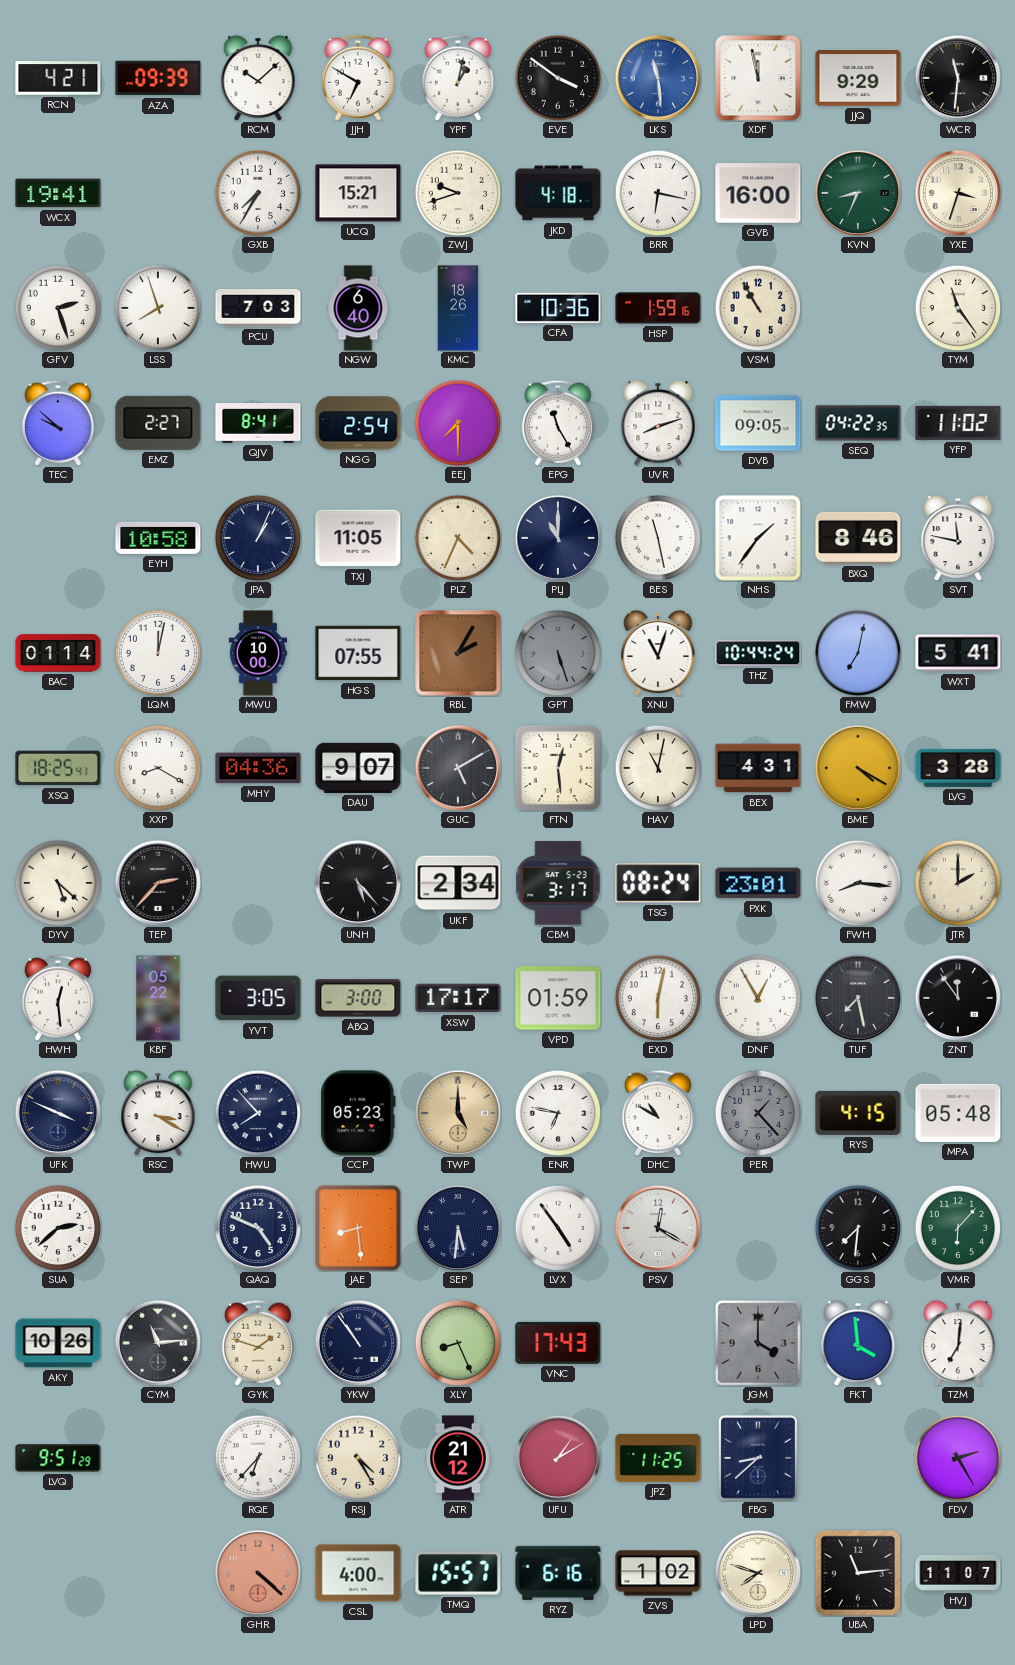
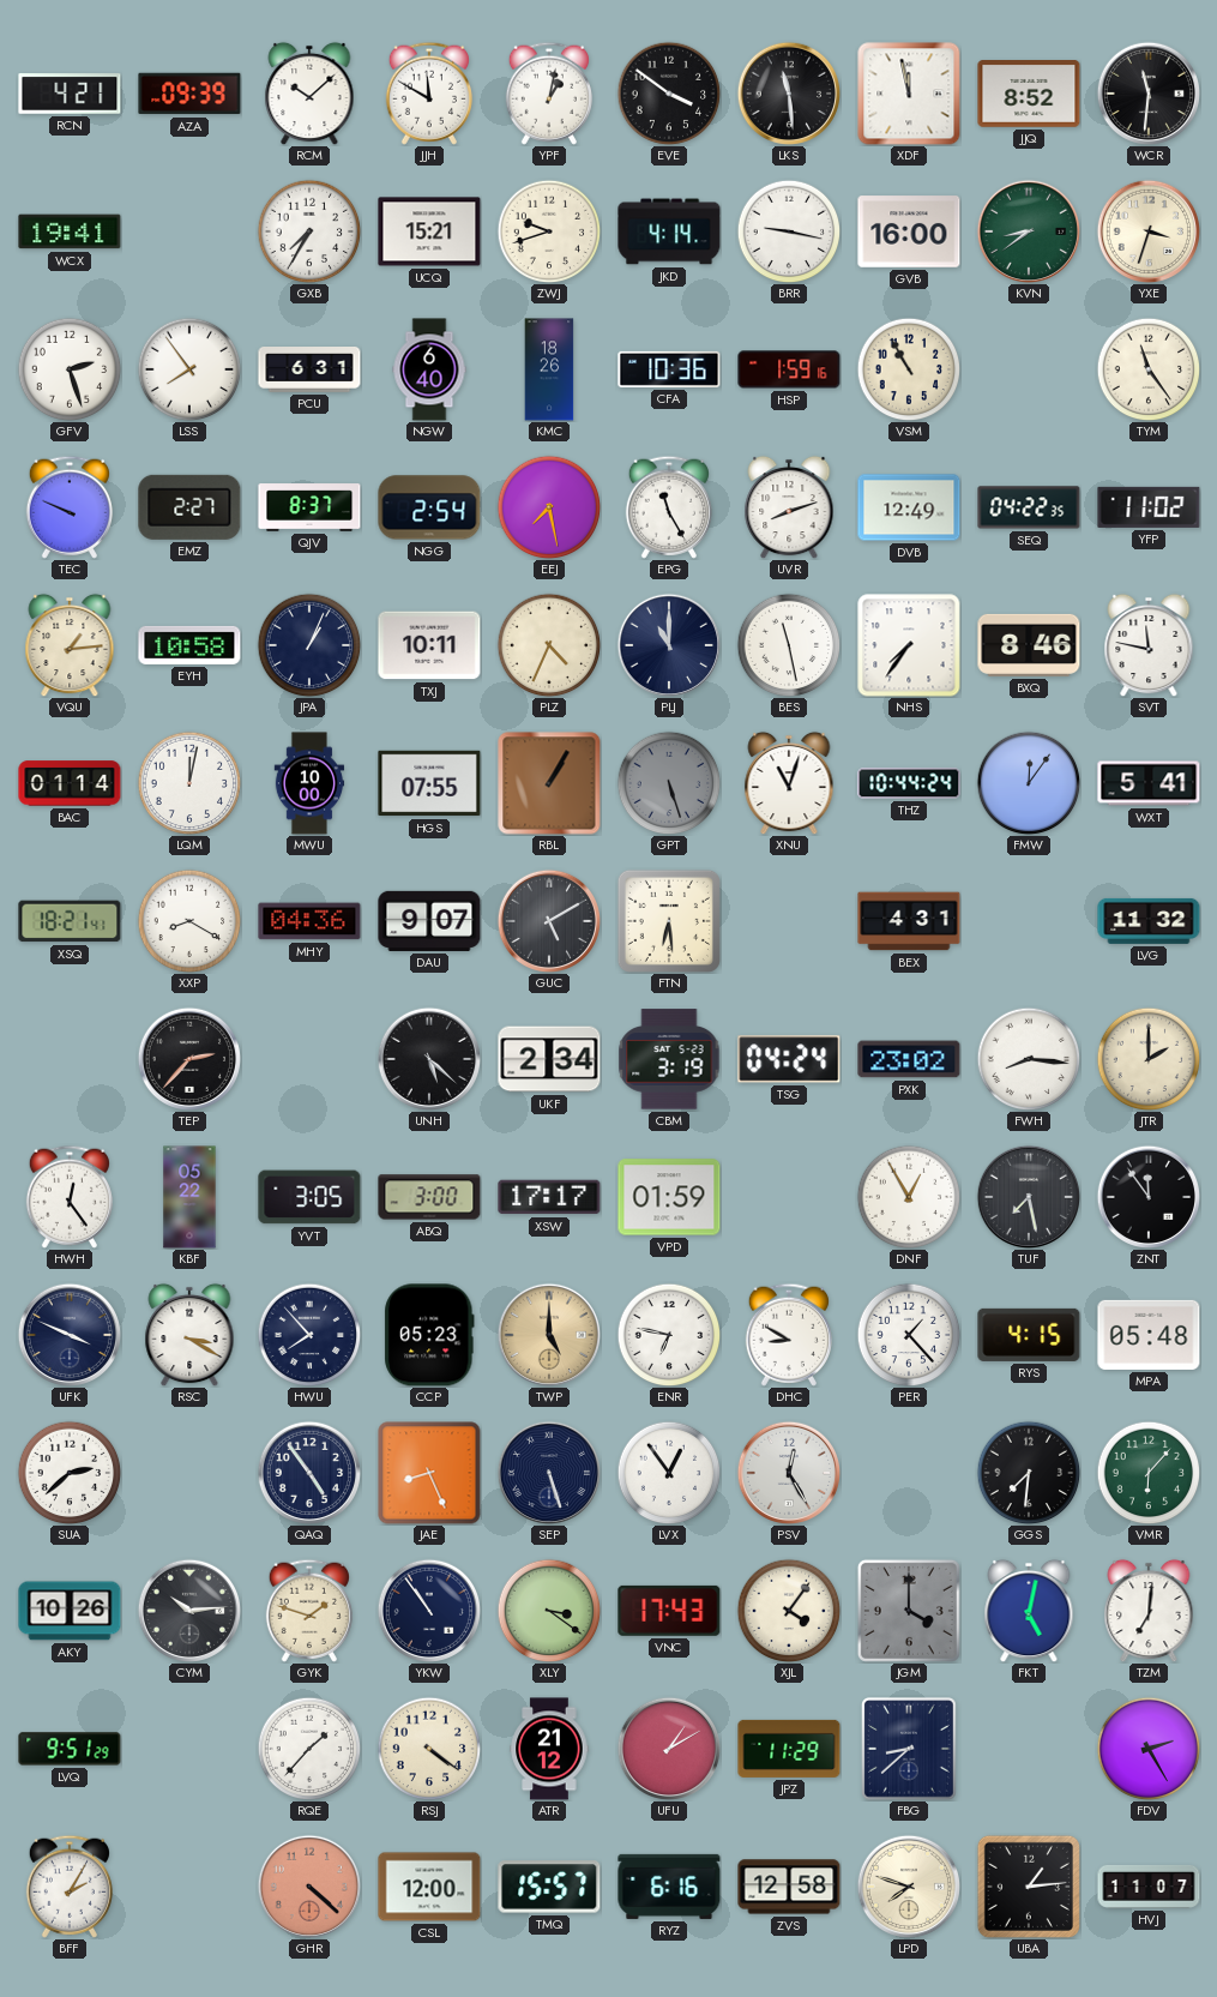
JJH: 6:50 -> 11:50
LKS dial: blue -> black
JJQ: 9:29 -> 8:52
JKD: 4:18 -> 4:14
BRR: 6:17 -> 9:17
KVN: 8:34 -> 8:39
LSS: 7:57 -> 7:54
PCU: 7:03 -> 6:31
TEC: 9:52 -> 9:49
QJV: 8:41 -> 8:37
EEJ: 7:30 -> 7:28
DVB: 09:05 -> 12:49
VQU: none -> 1:14
TXJ: 11:05 -> 10:11
NHS: 1:36 -> 7:36
RBL: 2:05 -> 1:05
FMW: 7:02 -> 12:06
XSQ: 18:25 -> 18:21
FTN: 12:29 -> 6:29
HAV: 11:02 -> none
BME: 4:20 -> none
LVG: 3:28 -> 11:32
DYV: 5:22 -> none
UNH: 5:23 -> 5:22
CBM: 3:17 -> 3:19
TSG: 08:24 -> 04:24
PXK: 23:01 -> 23:02
HWH: 12:29 -> 12:24
EXD: 6:02 -> none
DHC: 10:50 -> 8:50
PER dial: grey -> white
QAQ: 4:49 -> 4:54
JAE: 8:29 -> 8:26
SEP: 5:31 -> 5:27
LVX: 4:54 -> 12:54
PSV: 12:20 -> 12:25
CYM: 11:14 -> 10:14
XLY: 8:26 -> 3:21
XJL: none -> 4:06
FKT: 3:59 -> 5:02
RQE: 6:37 -> 1:37
RSJ: 4:25 -> 4:21
JPZ: 11:25 -> 11:29
BFF: none -> 2:05
CSL: 4:00 -> 12:00
ZVS: 1:02 -> 12:58
UBA: 11:14 -> 1:14
